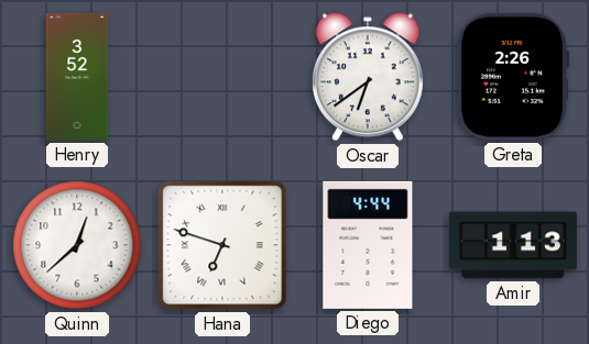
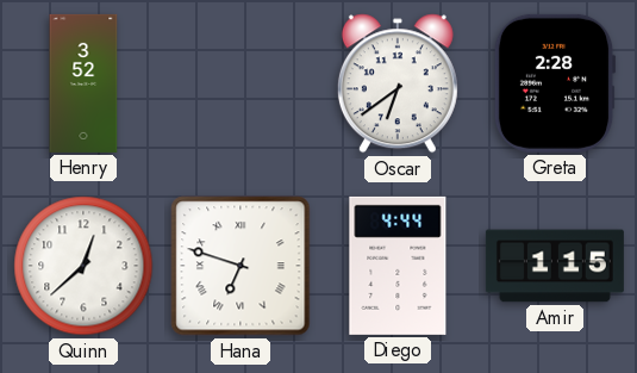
Greta: 2:26 -> 2:28
Amir: 1:13 -> 1:15
